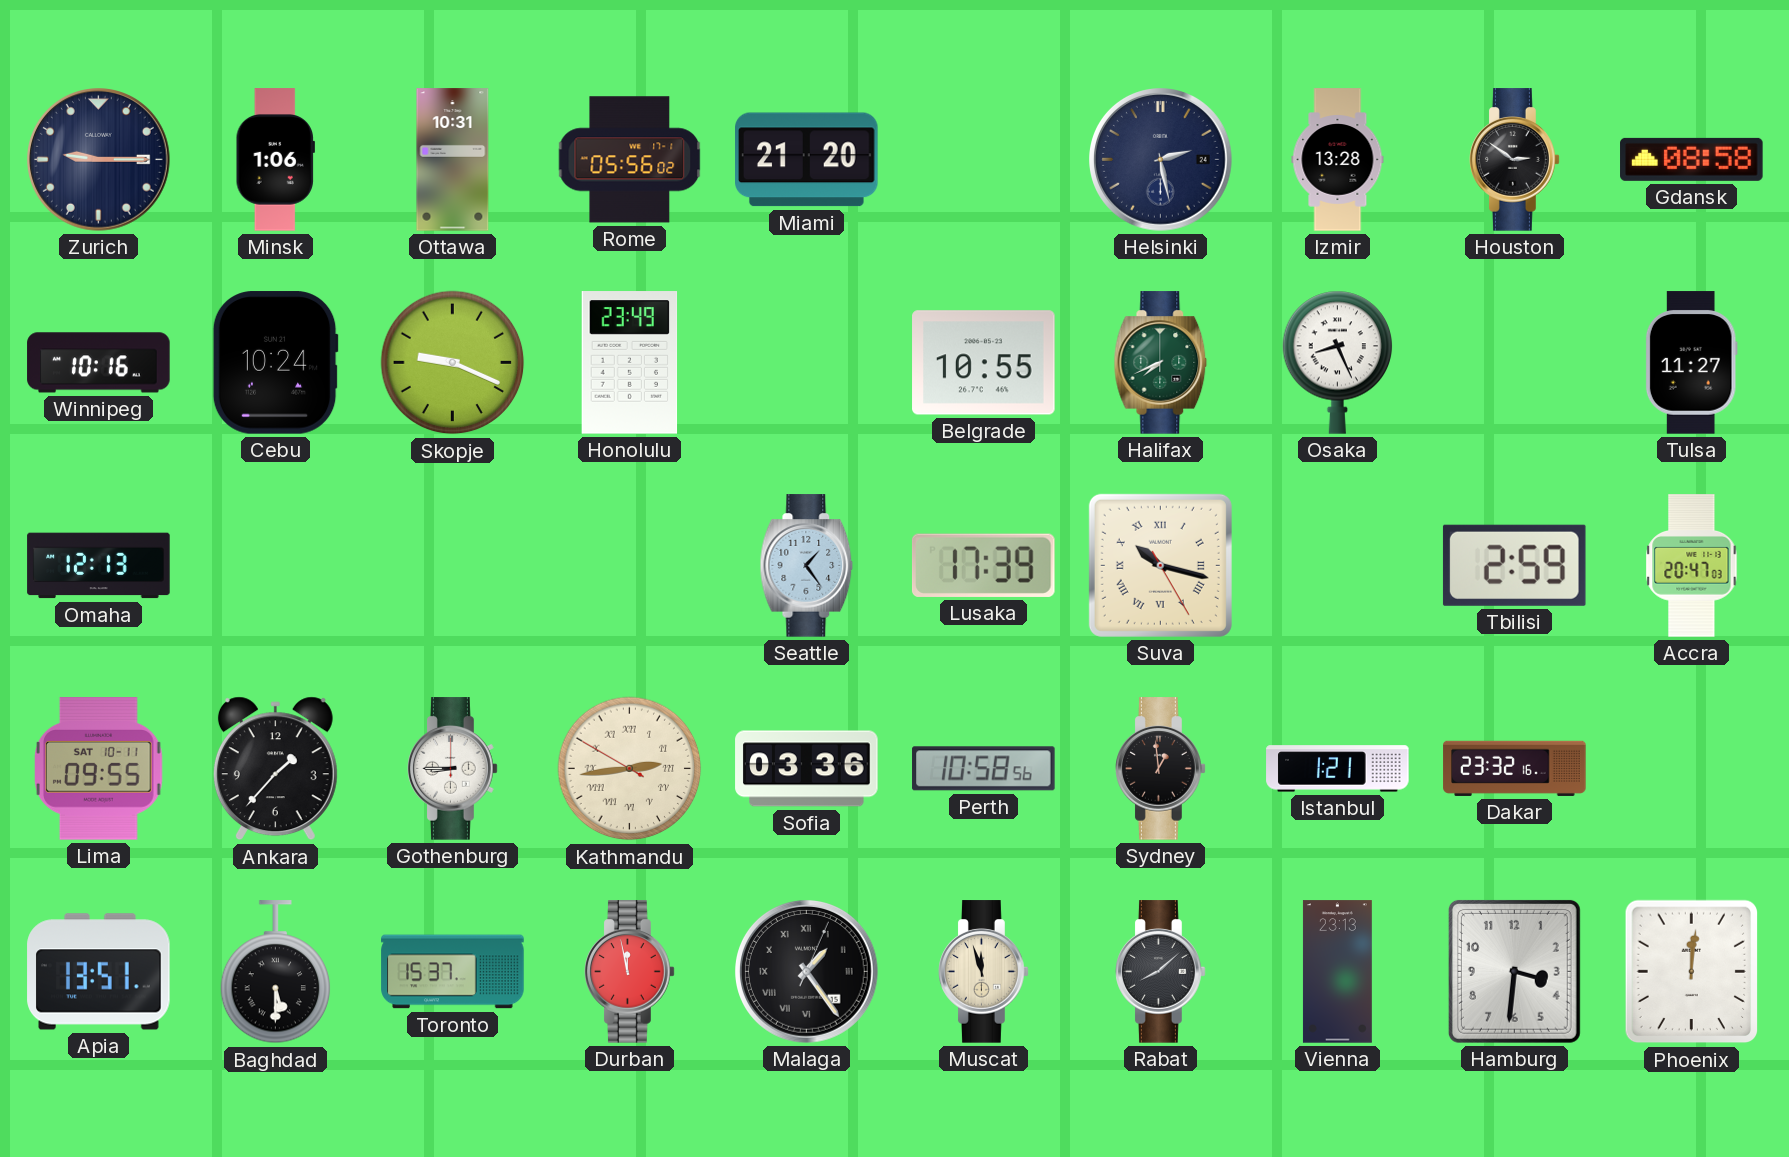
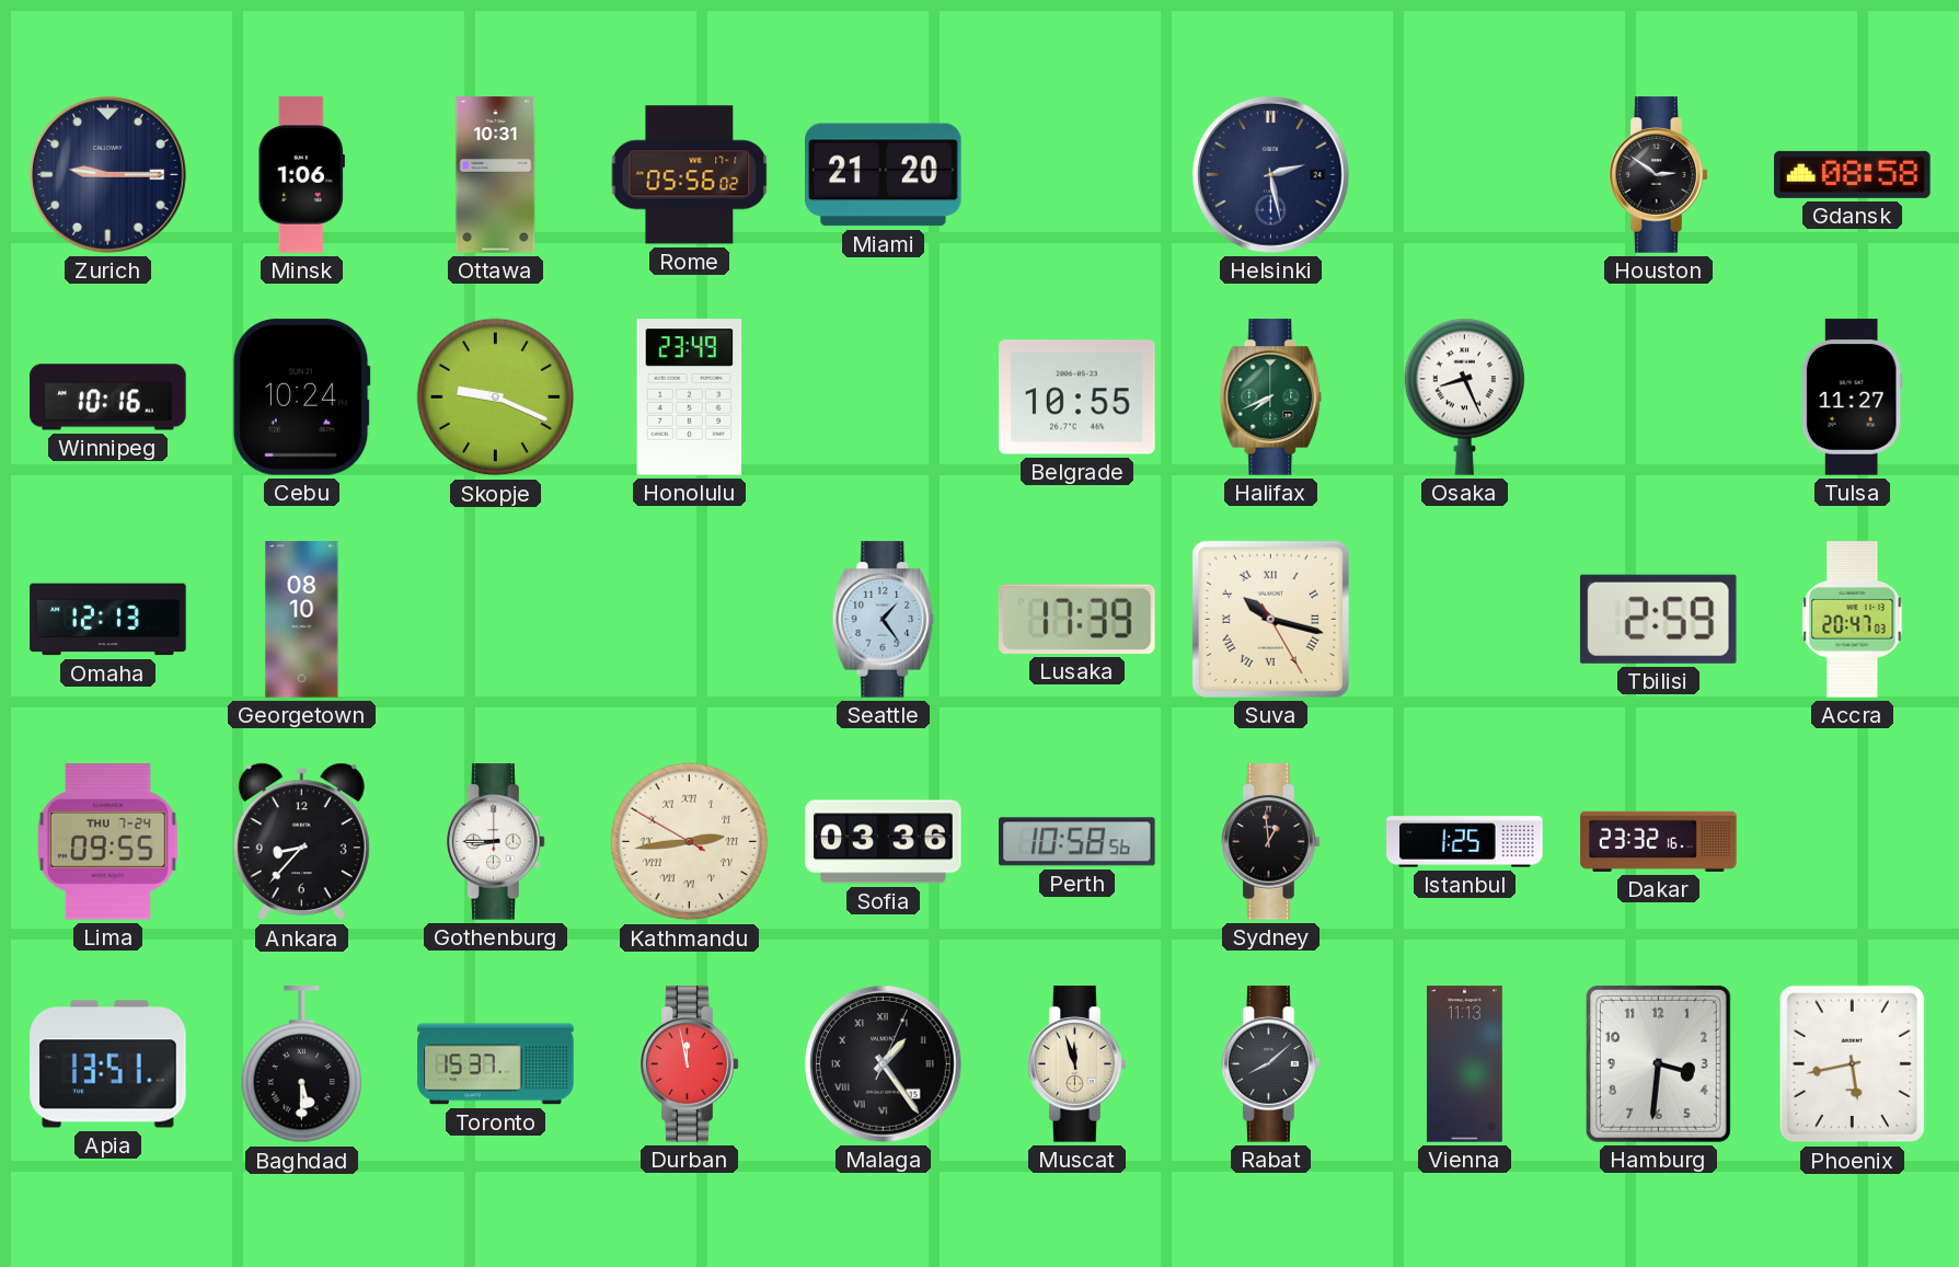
Izmir: 13:28 -> none
Georgetown: none -> 08:10
Lima date: SAT 10-11 -> THU 7-24
Ankara: 1:37 -> 8:37
Istanbul: 1:21 -> 1:25
Vienna: 23:13 -> 11:13
Phoenix: 12:01 -> 5:43
